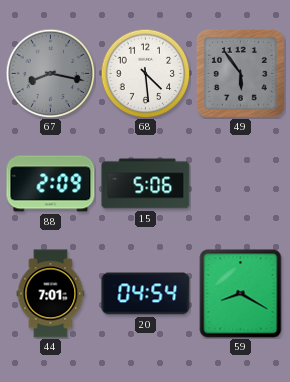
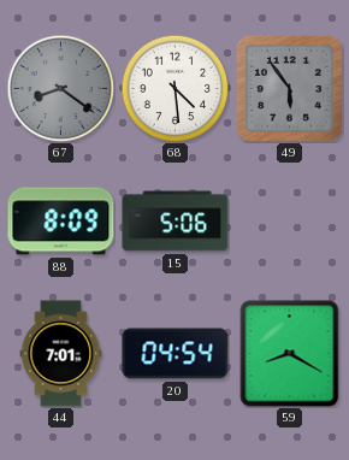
67: 8:17 -> 8:21
88: 2:09 -> 8:09
